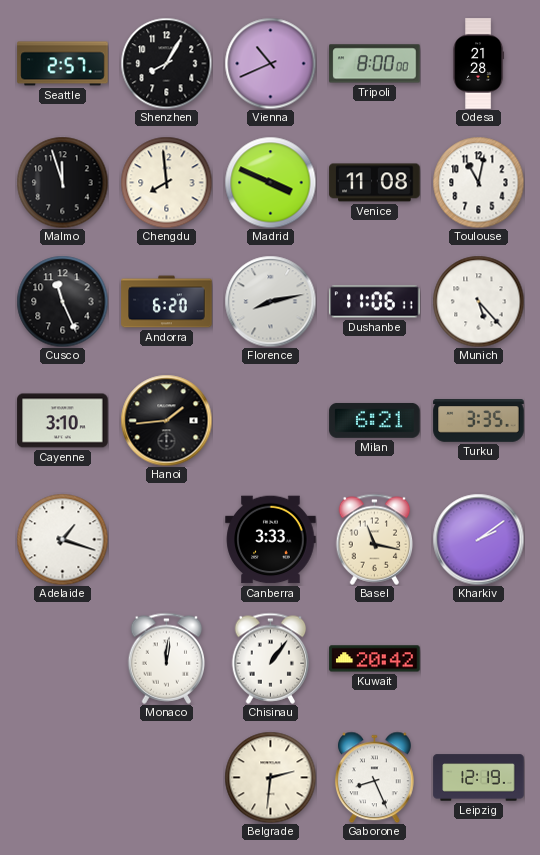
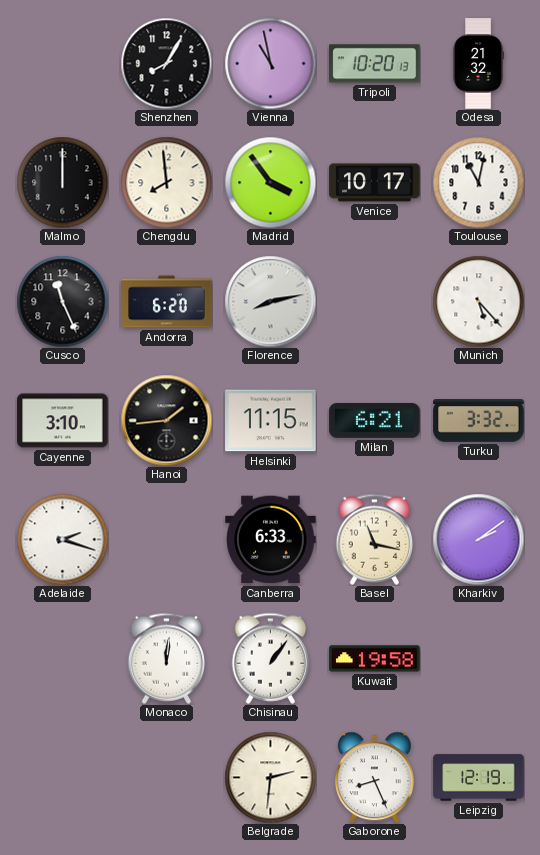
Seattle: 2:57 -> none
Vienna: 10:41 -> 10:58
Tripoli: 8:00 -> 10:20
Odesa: 21:28 -> 21:32
Malmo: 11:57 -> 12:00
Madrid: 3:49 -> 3:54
Venice: 11:08 -> 10:17
Dushanbe: 11:06 -> none
Helsinki: none -> 11:15
Turku: 3:35 -> 3:32
Adelaide: 1:18 -> 2:18
Canberra: 3:33 -> 6:33
Kuwait: 20:42 -> 19:58
